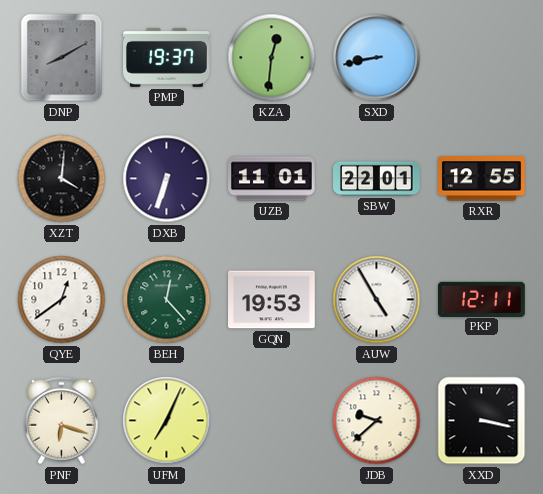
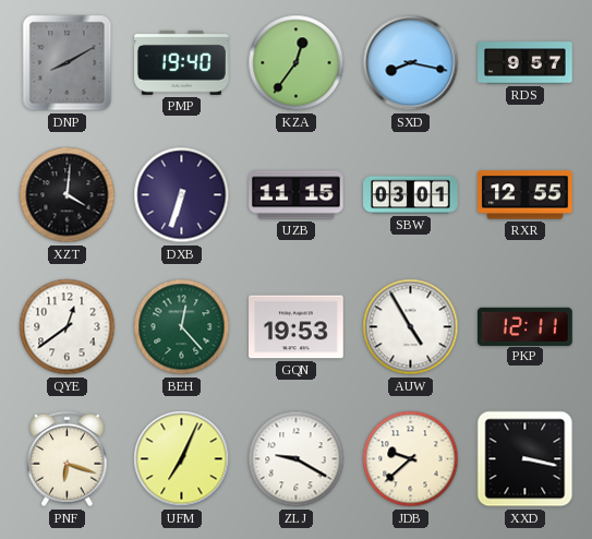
PMP: 19:37 -> 19:40
KZA: 12:31 -> 12:36
SXD: 8:43 -> 8:17
RDS: none -> 9:57
UZB: 11:01 -> 11:15
SBW: 22:01 -> 03:01
ZLJ: none -> 9:20
